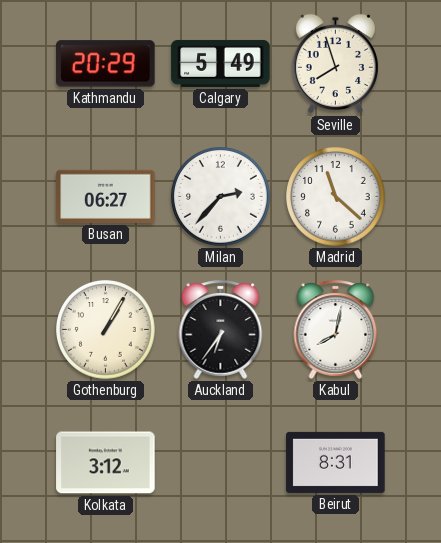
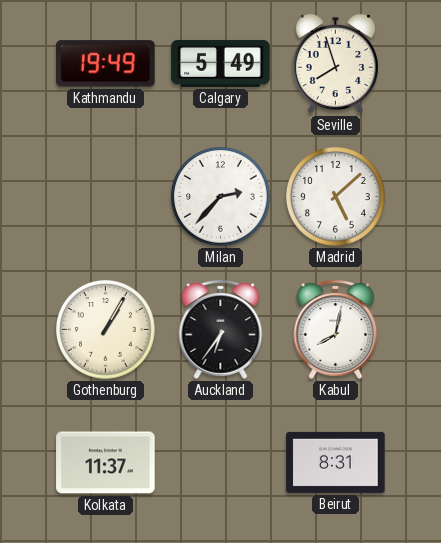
Kathmandu: 20:29 -> 19:49
Busan: 06:27 -> none
Madrid: 11:22 -> 5:08
Kolkata: 3:12 -> 11:37
